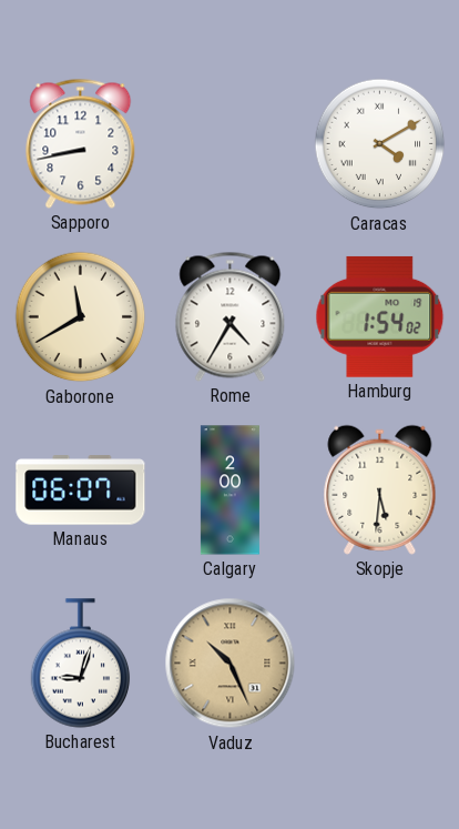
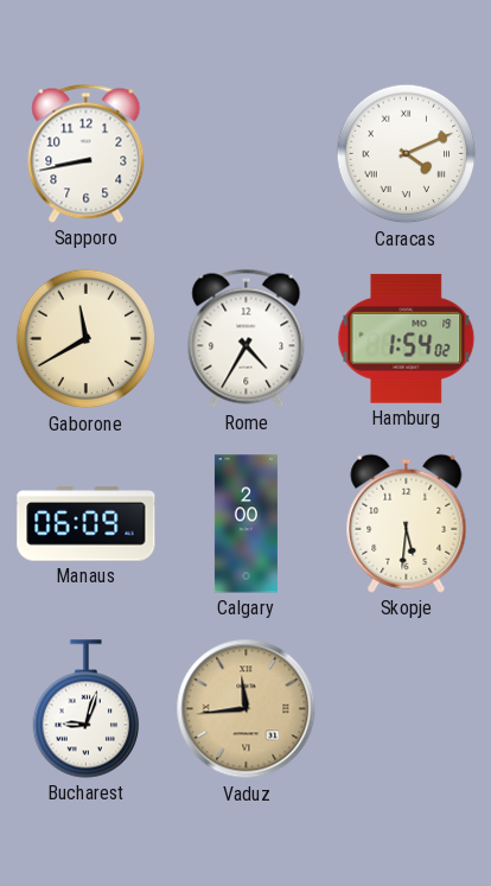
Caracas: 4:10 -> 4:11
Manaus: 06:07 -> 06:09
Vaduz: 10:26 -> 11:44
